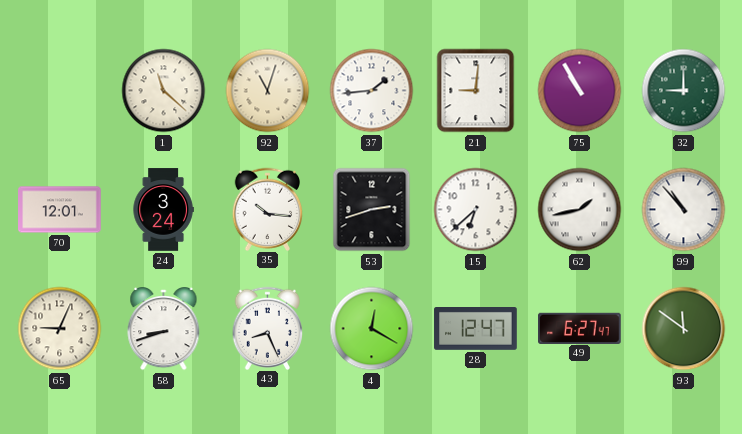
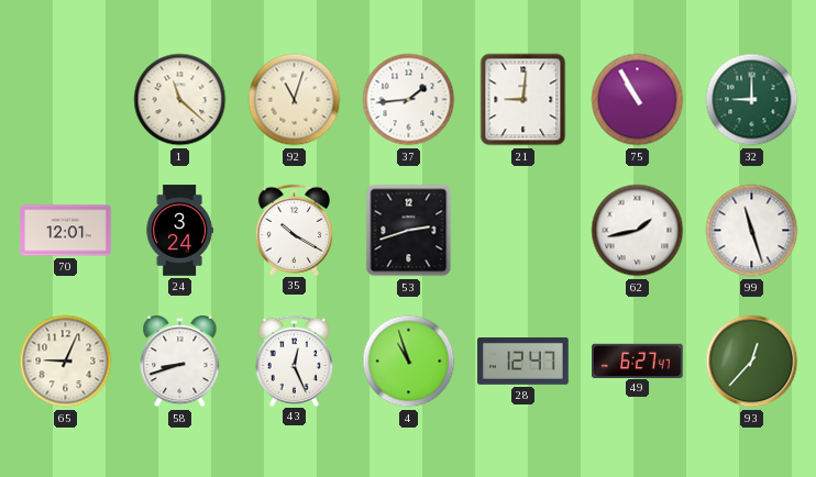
35: 10:16 -> 10:20
15: 6:38 -> none
99: 10:53 -> 11:27
43: 8:26 -> 12:26
4: 12:20 -> 10:57
93: 11:51 -> 12:37
